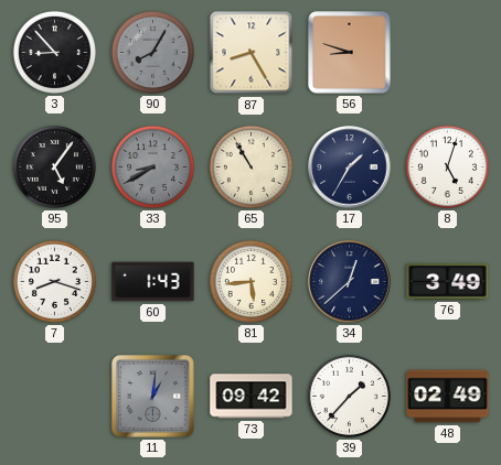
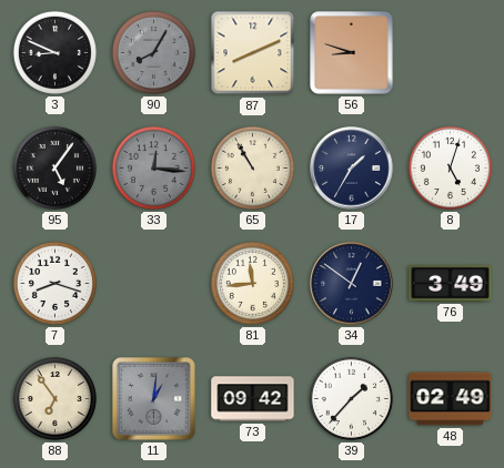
3: 8:53 -> 8:49
87: 8:25 -> 8:11
33: 8:40 -> 12:16
60: 1:43 -> none
81: 5:44 -> 11:44
34: 12:38 -> 12:51
88: none -> 6:54
